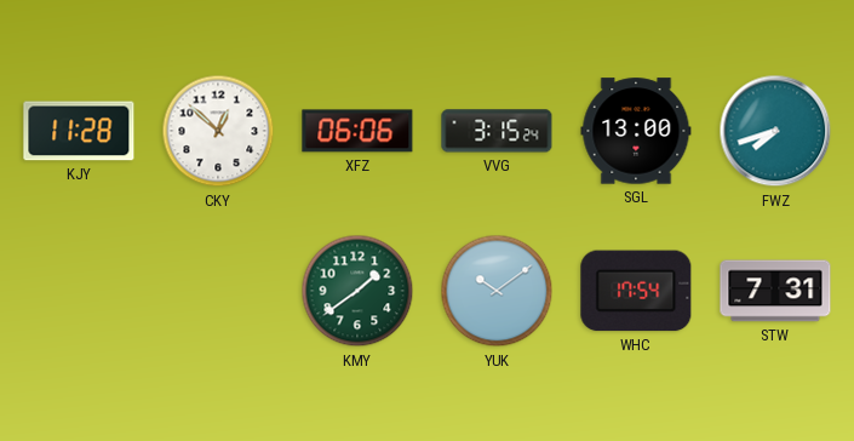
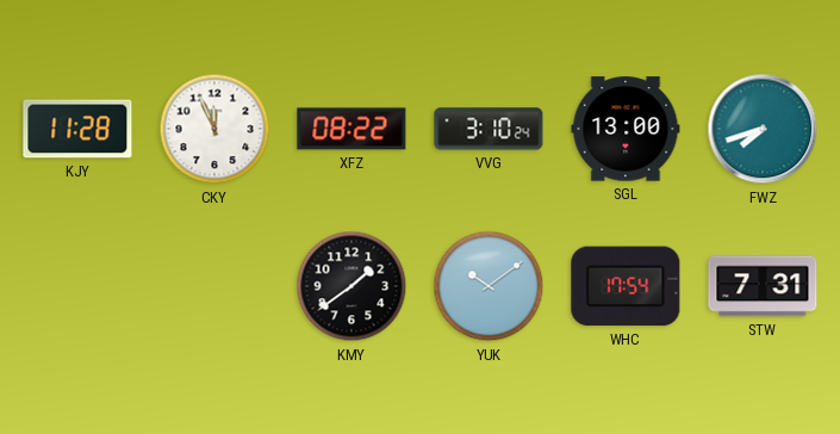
CKY: 12:52 -> 11:56
XFZ: 06:06 -> 08:22
VVG: 3:15 -> 3:10
KMY dial: green -> black
